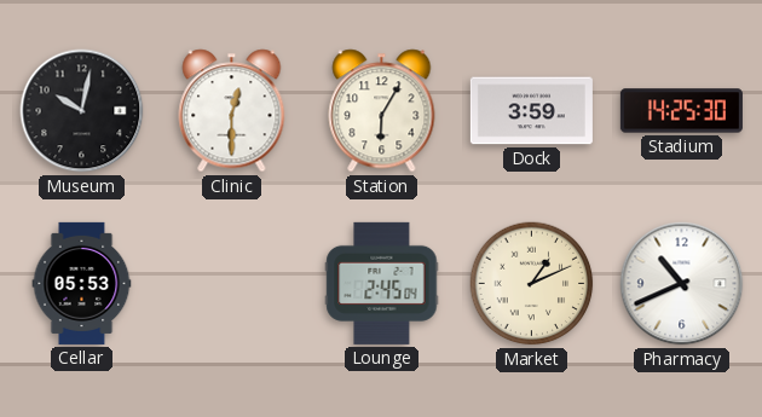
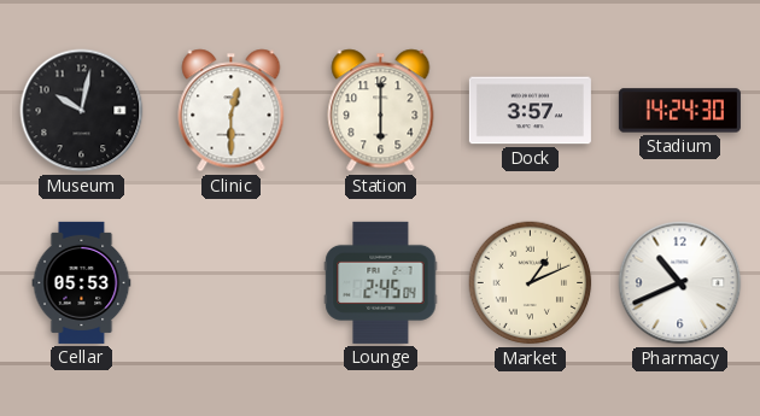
Station: 6:05 -> 6:00
Dock: 3:59 -> 3:57
Stadium: 14:25 -> 14:24
